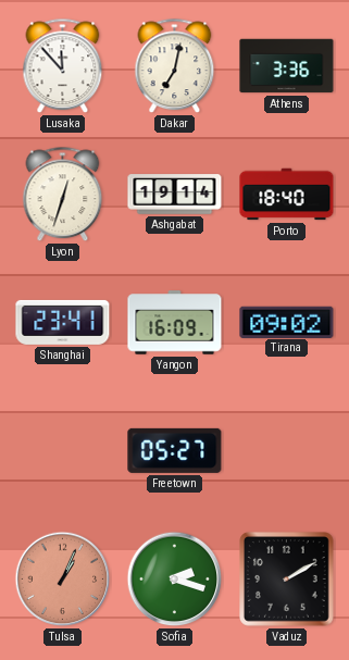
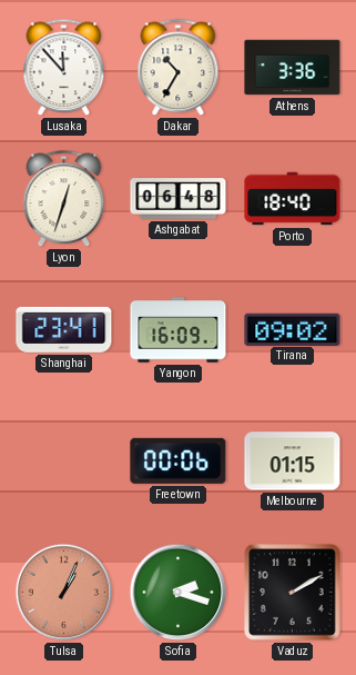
Dakar: 7:02 -> 10:35
Ashgabat: 19:14 -> 06:48
Freetown: 05:27 -> 00:06
Melbourne: none -> 01:15
